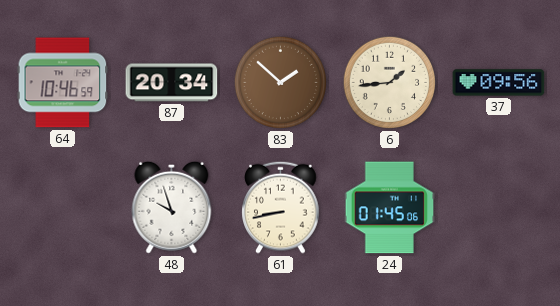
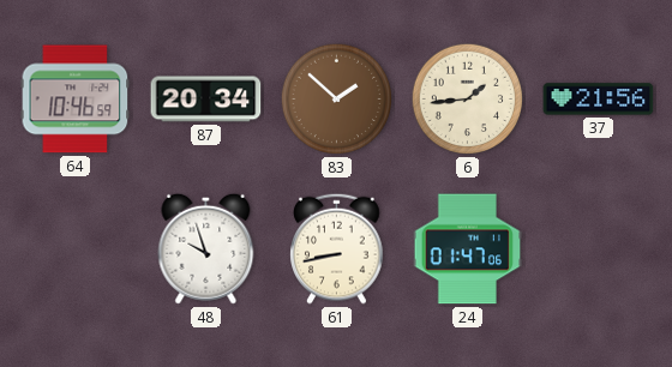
37: 09:56 -> 21:56
24: 01:45 -> 01:47
